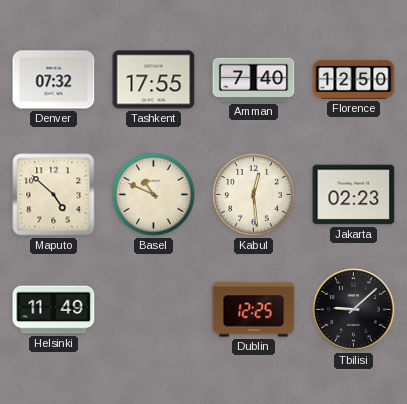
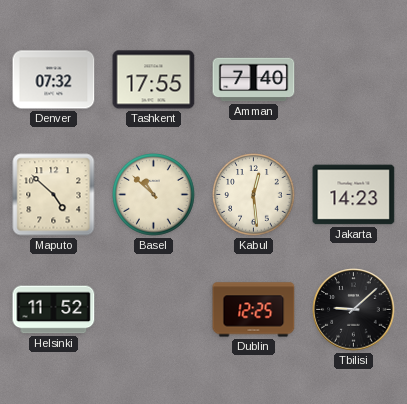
Florence: 12:50 -> none
Basel: 10:49 -> 10:52
Jakarta: 02:23 -> 14:23
Helsinki: 11:49 -> 11:52
